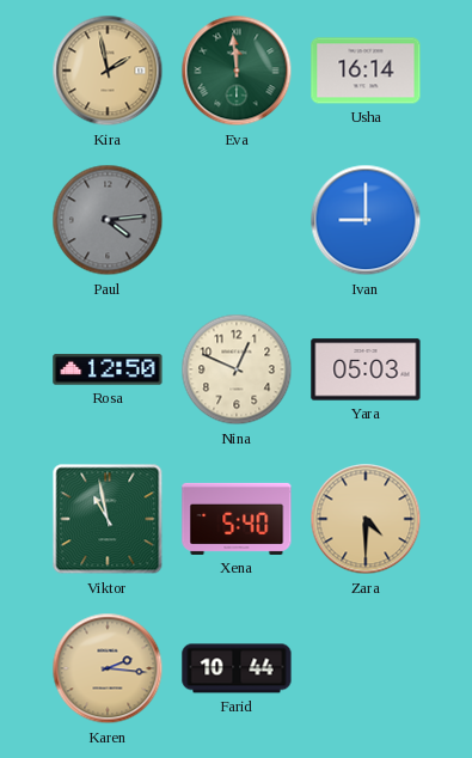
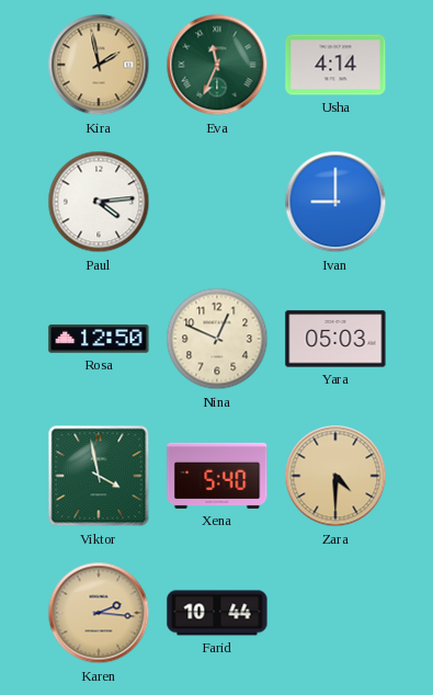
Eva: 11:59 -> 11:34
Usha: 16:14 -> 4:14
Paul dial: grey -> white
Viktor: 10:58 -> 3:58
